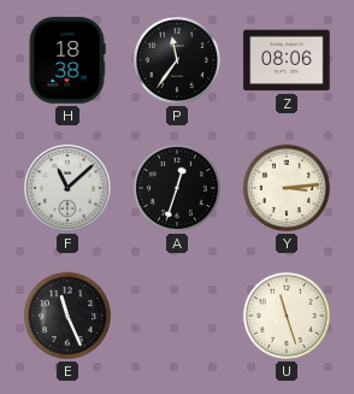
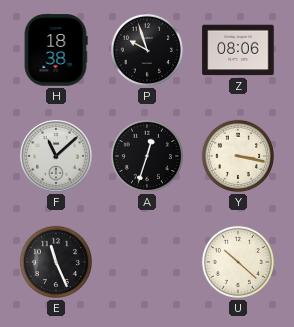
P: 11:36 -> 9:57
Y: 3:14 -> 3:17
U: 11:27 -> 10:22
